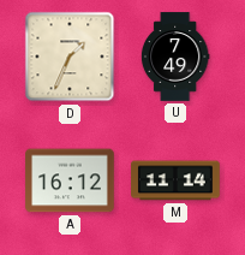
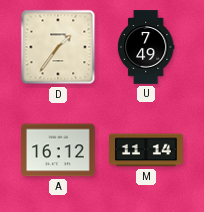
D: 1:34 -> 1:36
